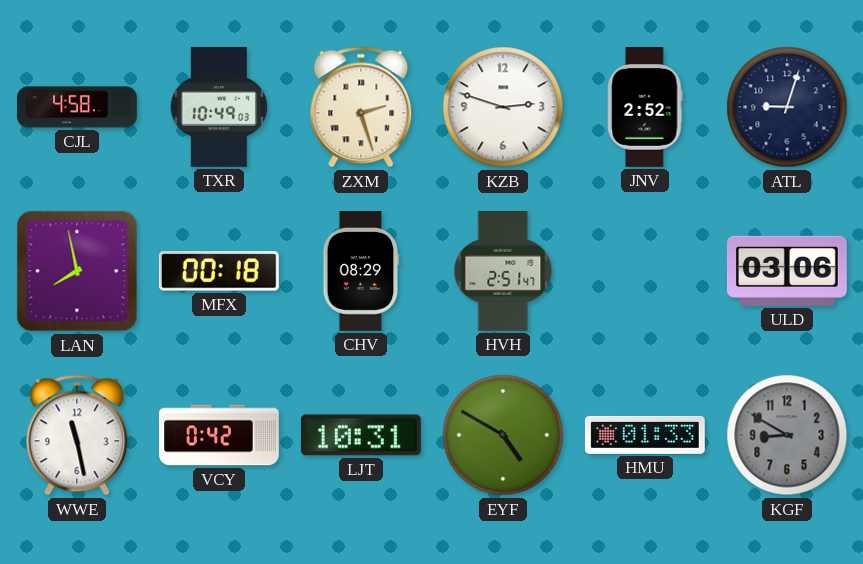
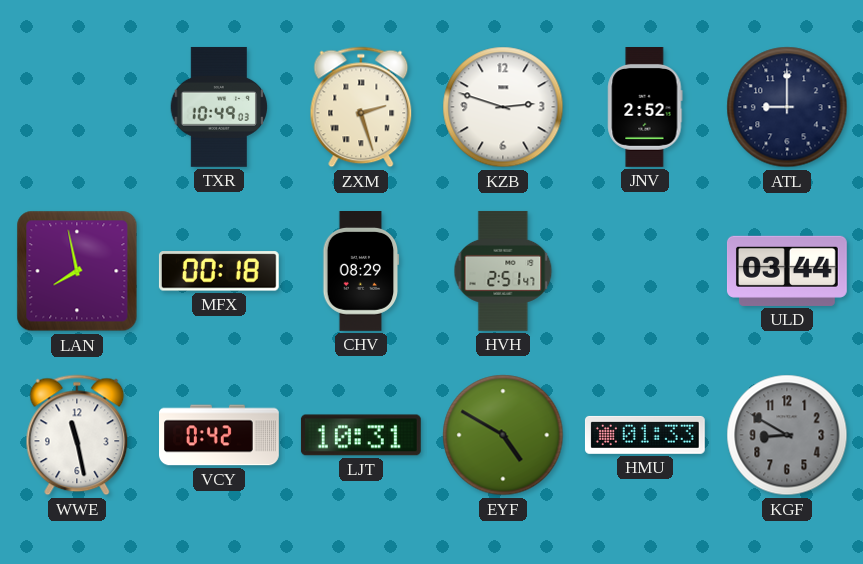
CJL: 4:58 -> none
ATL: 9:03 -> 9:00
ULD: 03:06 -> 03:44
